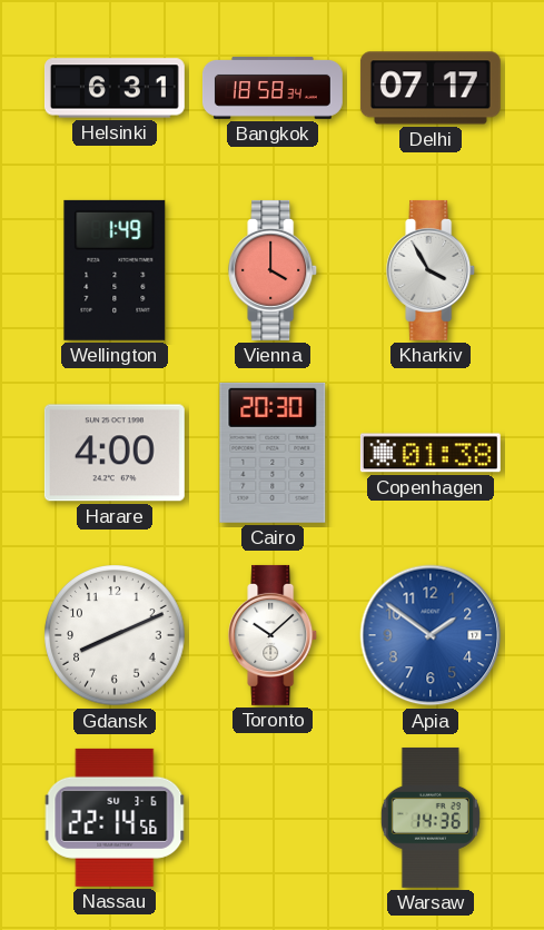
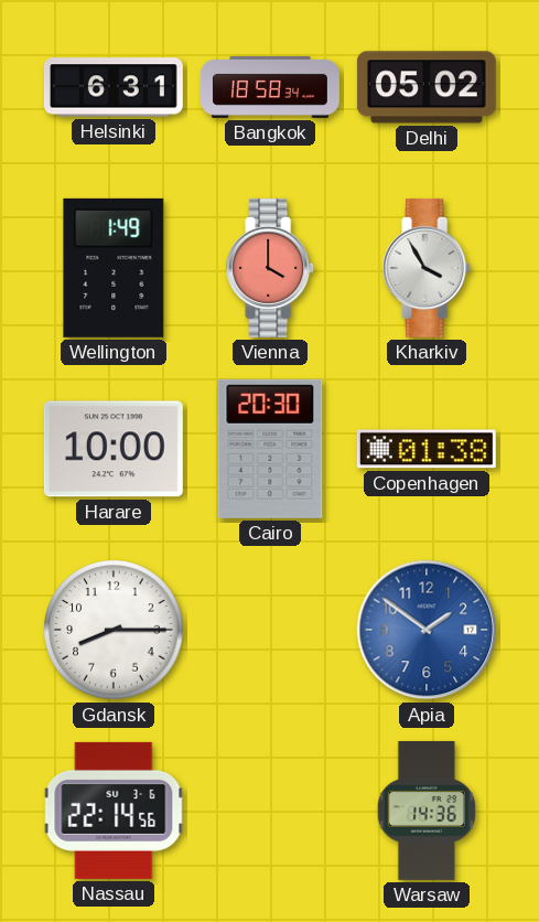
Delhi: 07:17 -> 05:02
Harare: 4:00 -> 10:00
Gdansk: 8:11 -> 8:15
Toronto: 10:08 -> none
